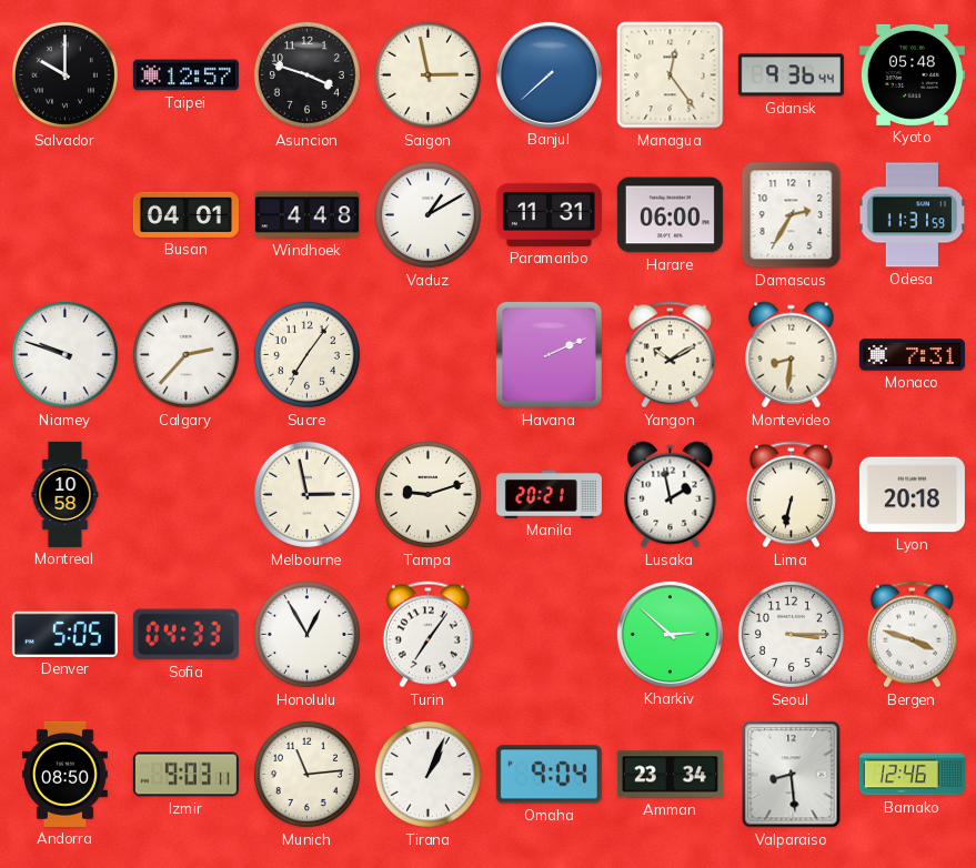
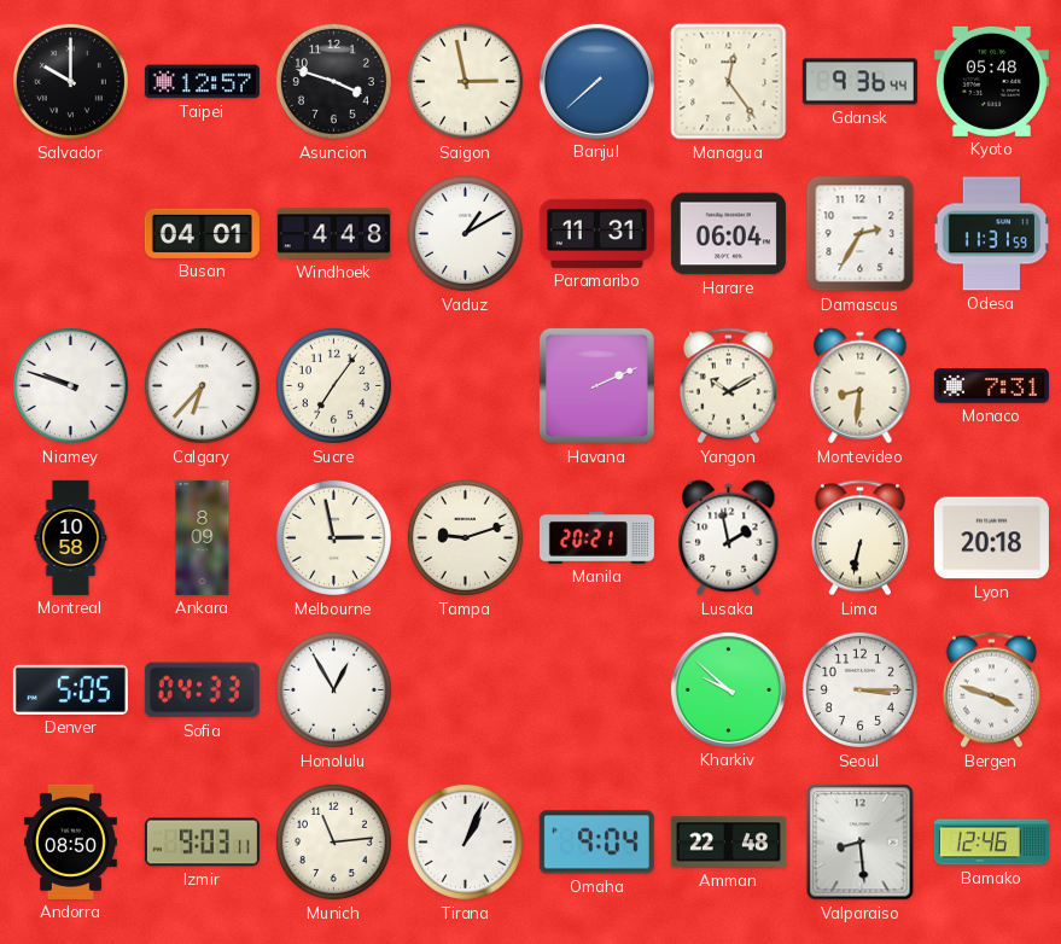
Harare: 06:00 -> 06:04
Calgary: 2:37 -> 6:37
Ankara: none -> 8:09
Turin: 7:06 -> none
Kharkiv: 2:52 -> 9:52
Amman: 23:34 -> 22:48
